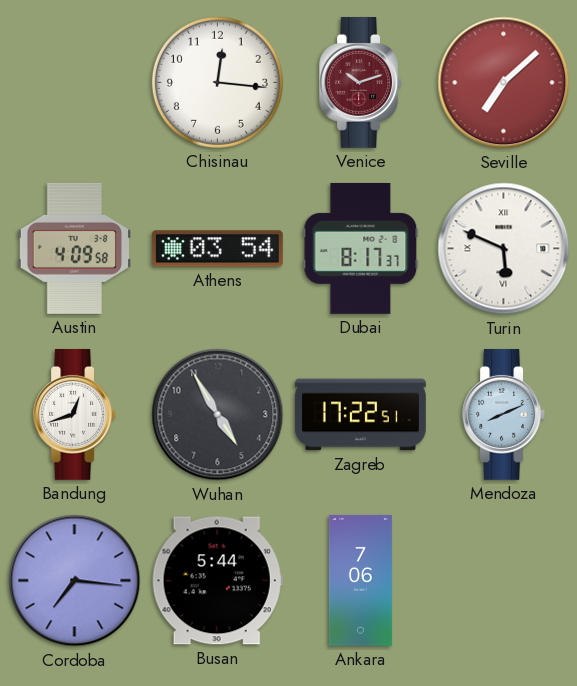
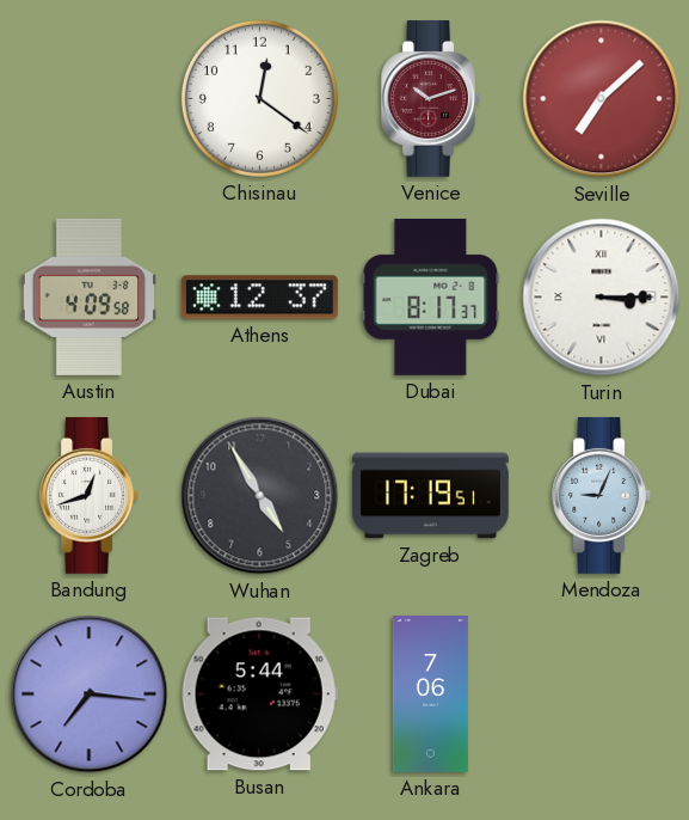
Chisinau: 12:16 -> 12:21
Athens: 03:54 -> 12:37
Turin: 5:49 -> 3:15
Zagreb: 17:22 -> 17:19
Mendoza: 8:11 -> 9:04
